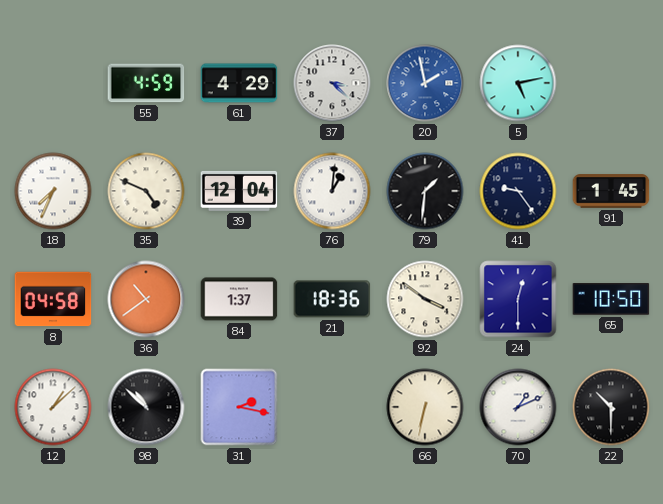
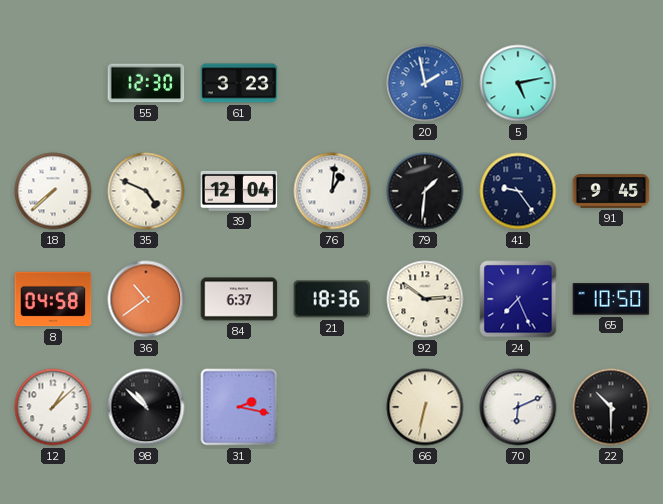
55: 4:59 -> 12:30
61: 4:29 -> 3:23
37: 3:22 -> none
18: 7:34 -> 7:38
91: 1:45 -> 9:45
84: 1:37 -> 6:37
92: 3:51 -> 2:51
24: 12:30 -> 7:26
70: 1:11 -> 6:11
